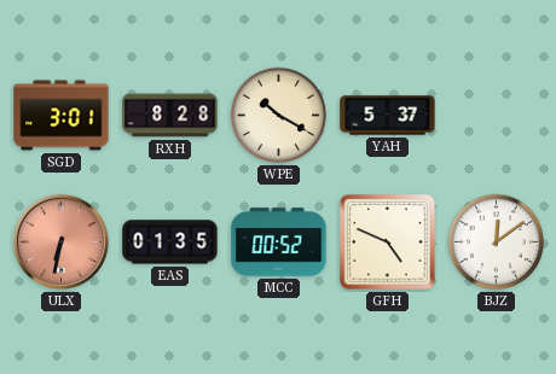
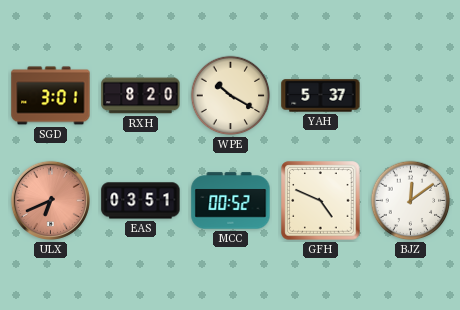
RXH: 8:28 -> 8:20
ULX: 6:32 -> 6:41
EAS: 01:35 -> 03:51
